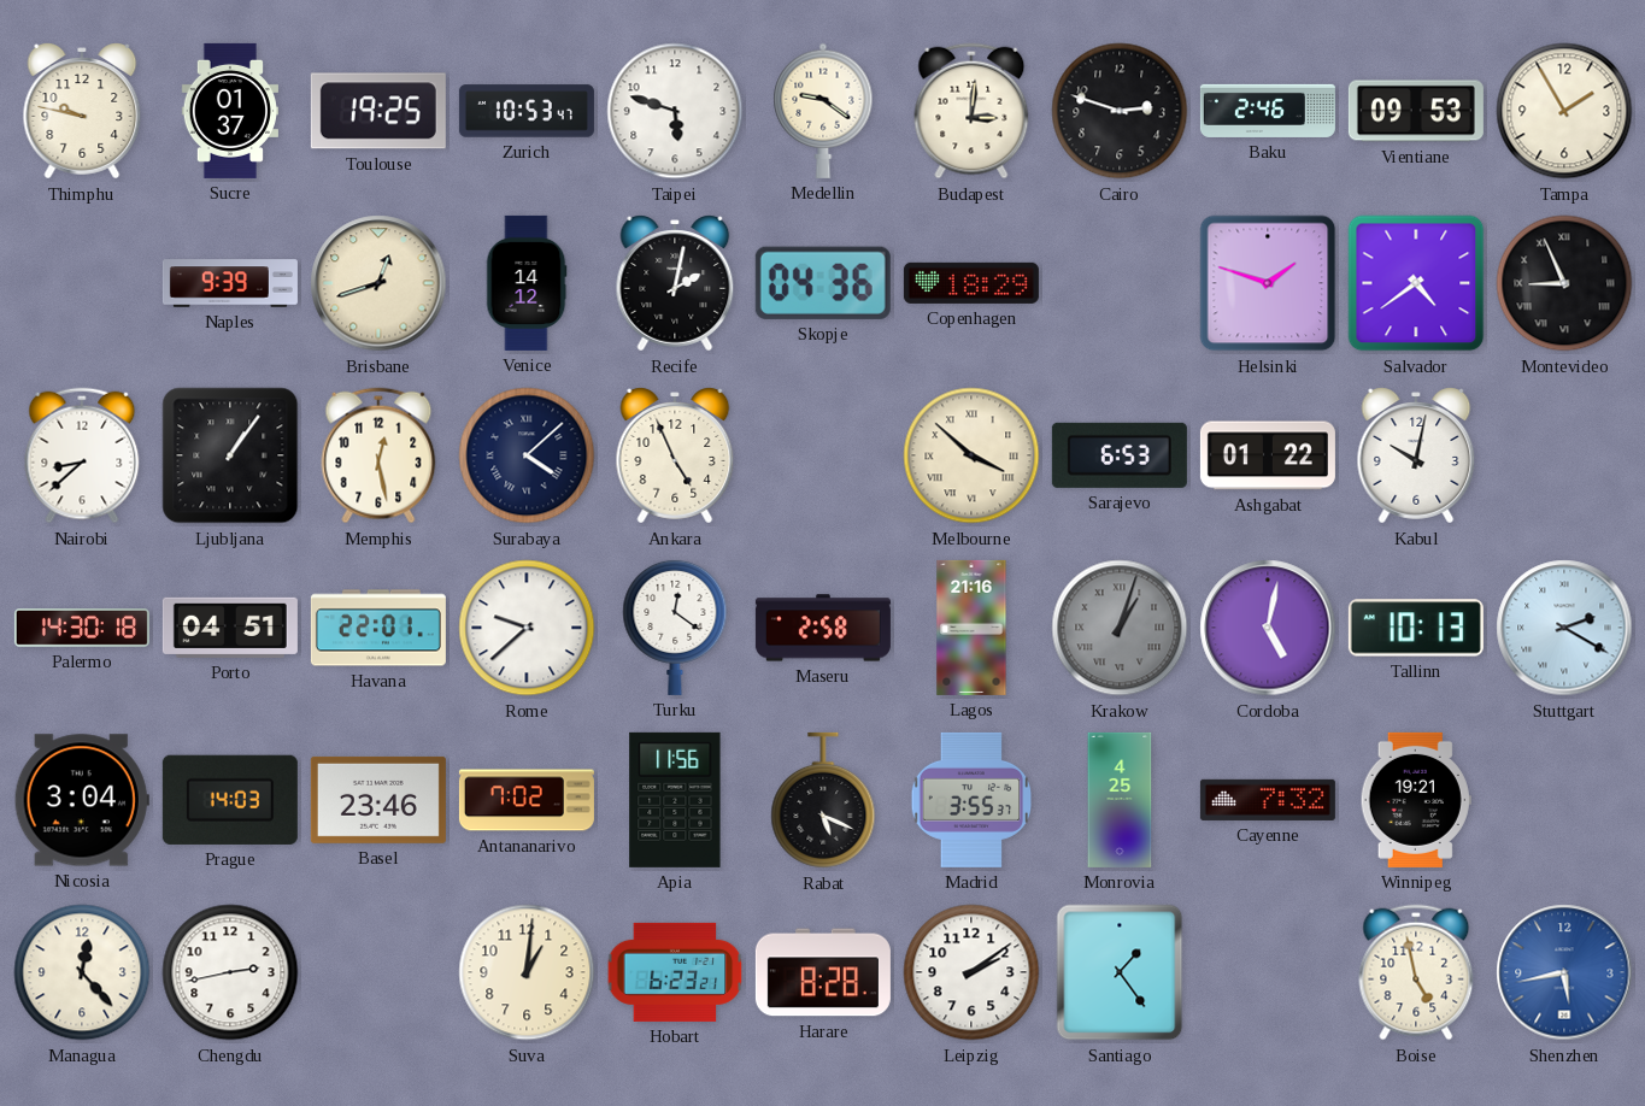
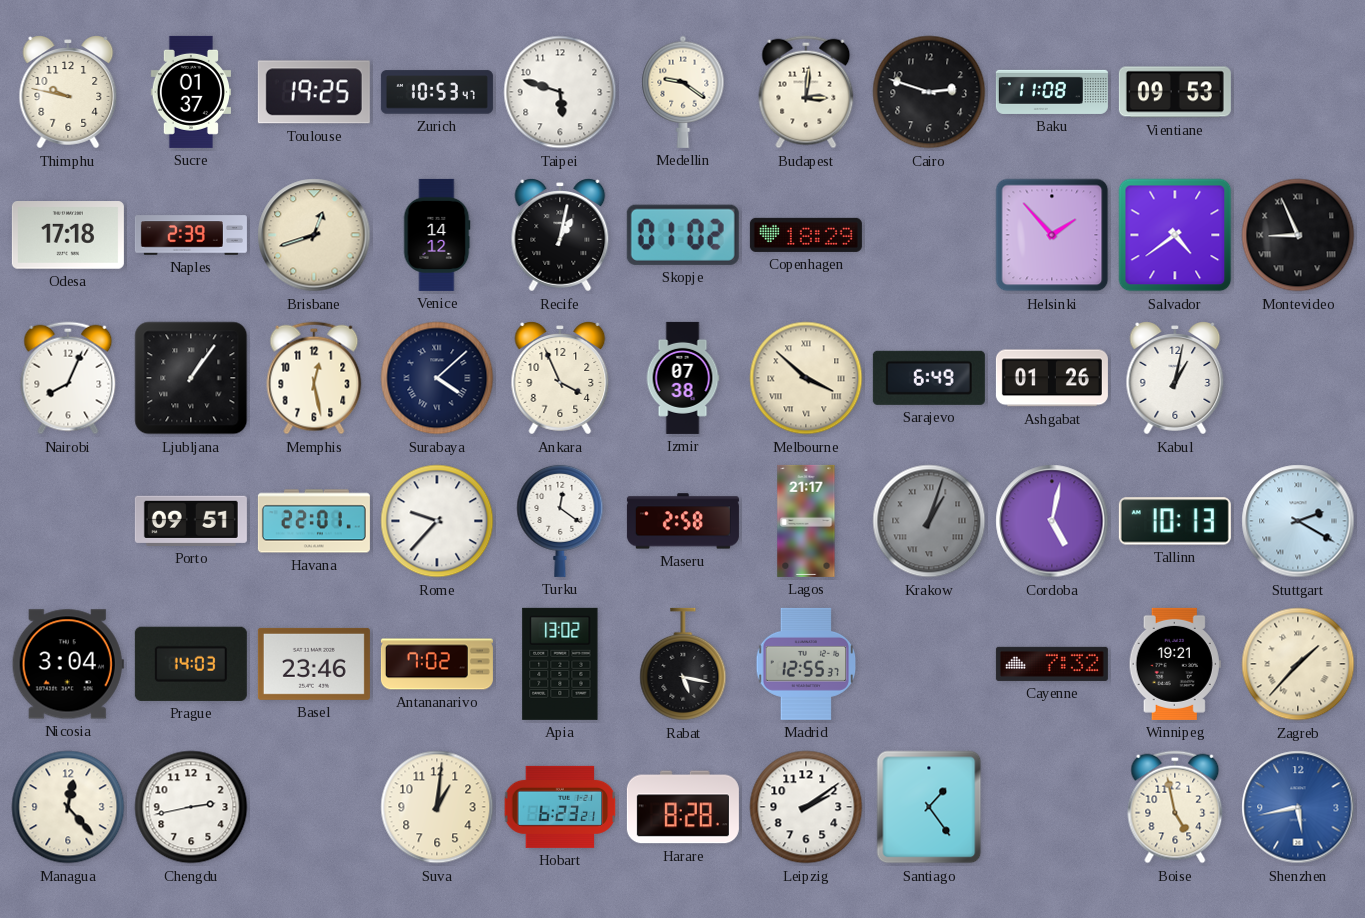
Baku: 2:46 -> 11:08
Tampa: 1:55 -> none
Odesa: none -> 17:18
Naples: 9:39 -> 2:39
Recife: 2:02 -> 1:02
Skopje: 04:36 -> 01:02
Helsinki: 1:48 -> 1:53
Nairobi: 8:38 -> 8:04
Ankara: 4:56 -> 3:56
Izmir: none -> 07:38
Sarajevo: 6:53 -> 6:49
Ashgabat: 01:22 -> 01:26
Kabul: 10:02 -> 1:02
Palermo: 14:30 -> none
Porto: 04:51 -> 09:51
Rome: 9:38 -> 9:37
Lagos: 21:16 -> 21:17
Apia: 11:56 -> 13:02
Rabat: 5:19 -> 5:17
Madrid: 3:55 -> 12:55
Monrovia: 4:25 -> none
Zagreb: none -> 1:37
